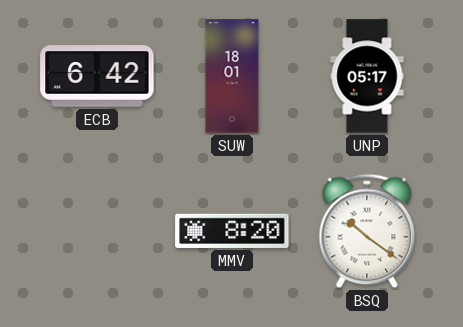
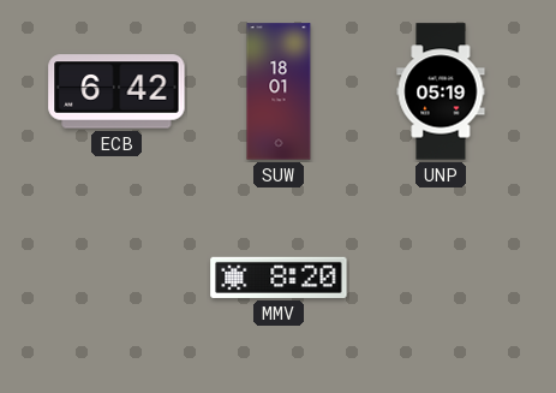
UNP: 05:17 -> 05:19
BSQ: 10:21 -> none
